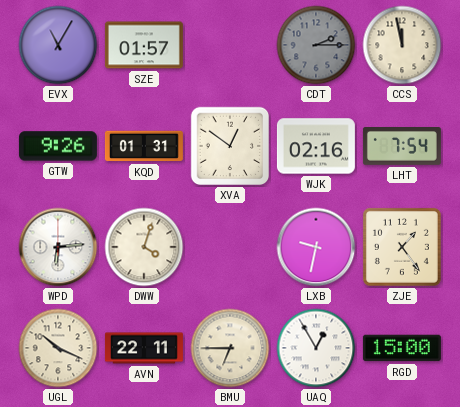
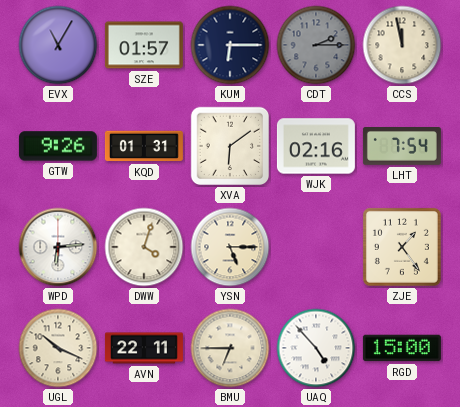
KUM: none -> 6:15
XVA: 12:51 -> 6:09
YSN: none -> 5:15
LXB: 9:32 -> none
UAQ: 12:55 -> 4:53
